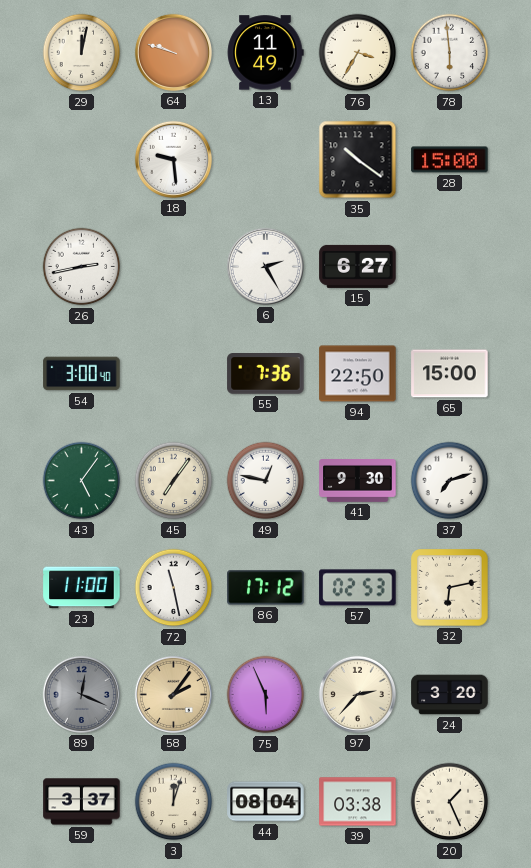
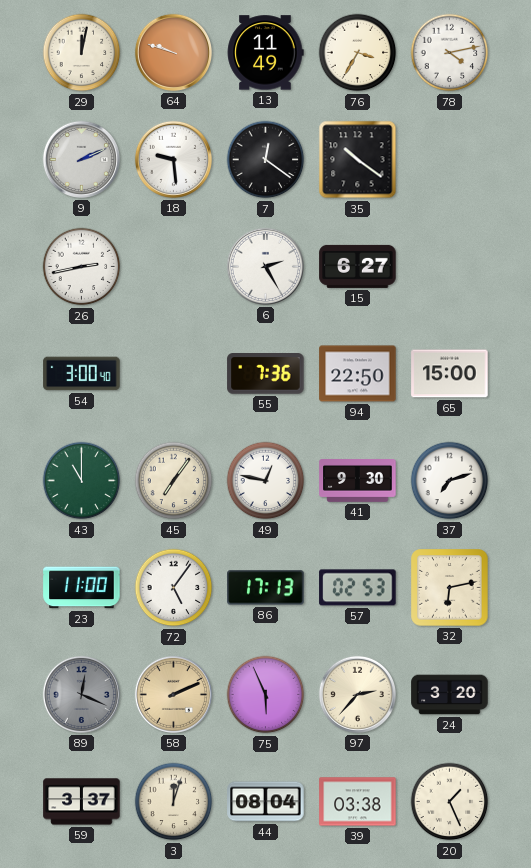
78: 5:59 -> 4:13
9: none -> 2:11
7: none -> 12:21
28: 15:00 -> none
43: 5:06 -> 11:00
72: 11:28 -> 5:06
86: 17:12 -> 17:13
58: 2:06 -> 2:11
